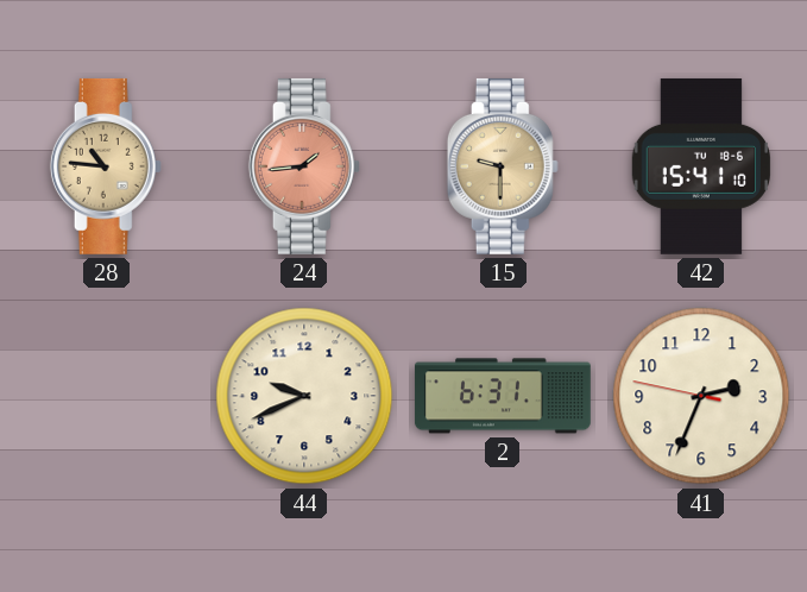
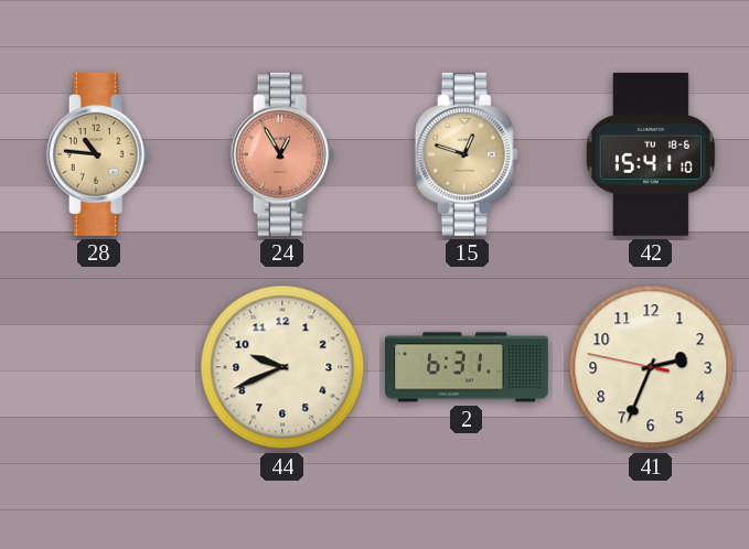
24: 1:44 -> 12:55
15: 9:30 -> 12:48
